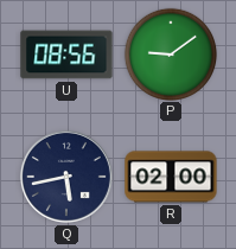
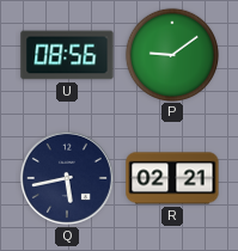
R: 02:00 -> 02:21
